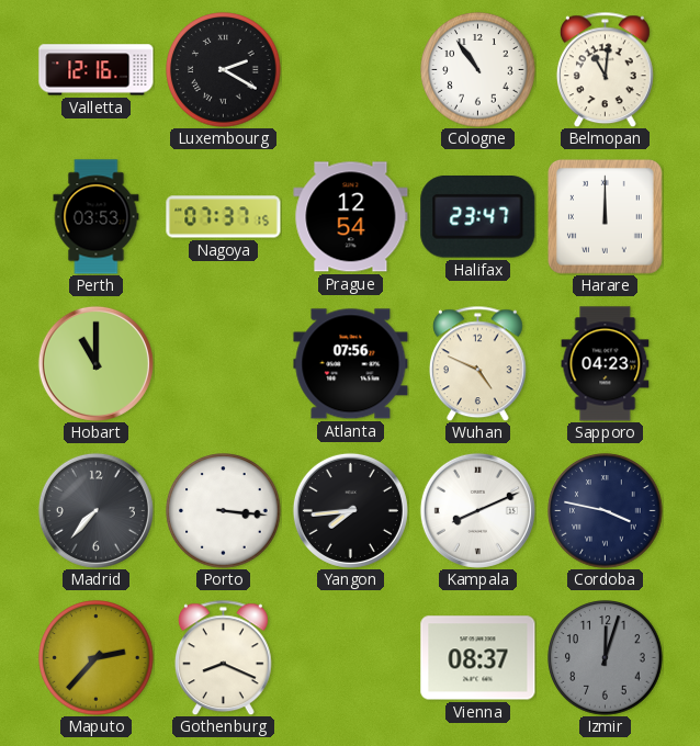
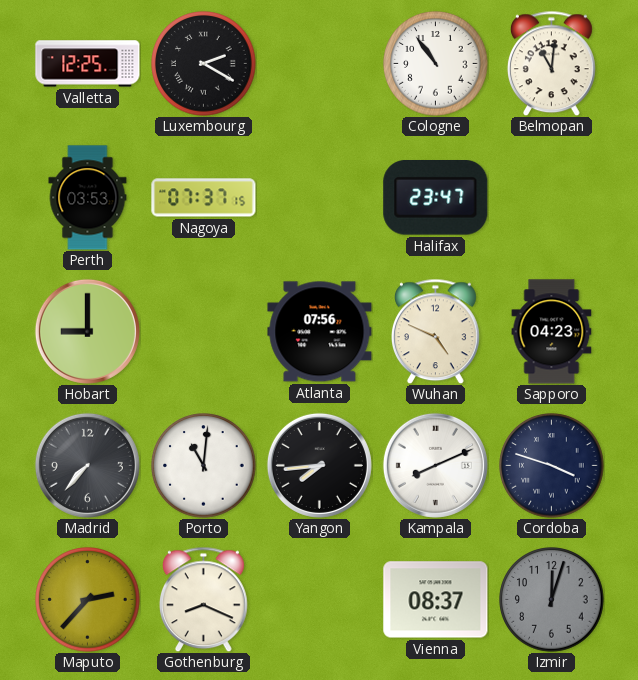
Valletta: 12:16 -> 12:25
Prague: 12:54 -> none
Harare: 12:00 -> none
Hobart: 11:00 -> 9:00
Porto: 3:16 -> 11:01
Cordoba: 3:47 -> 3:48
